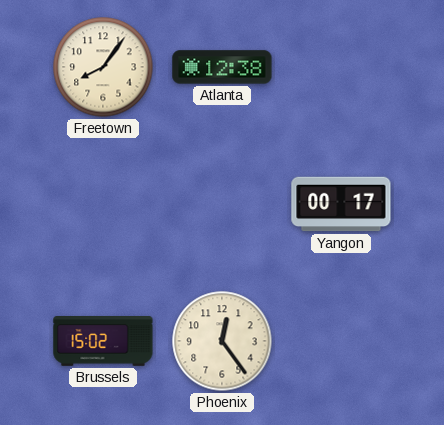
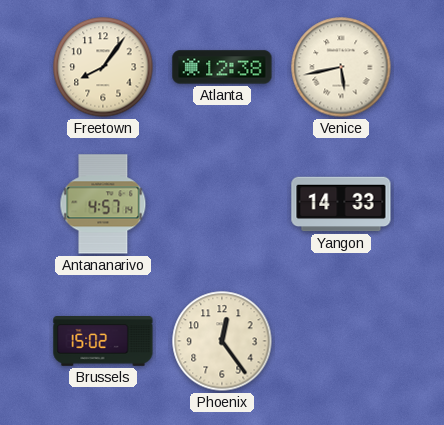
Venice: none -> 5:43
Antananarivo: none -> 4:57
Yangon: 00:17 -> 14:33
